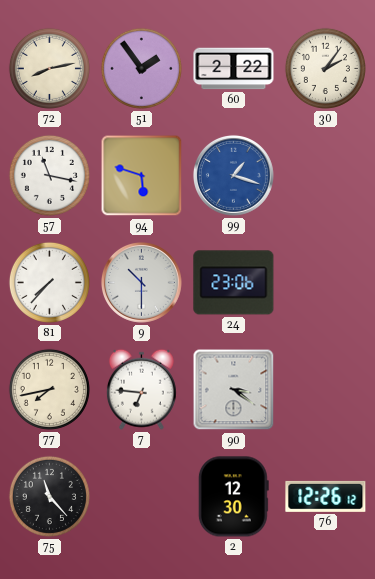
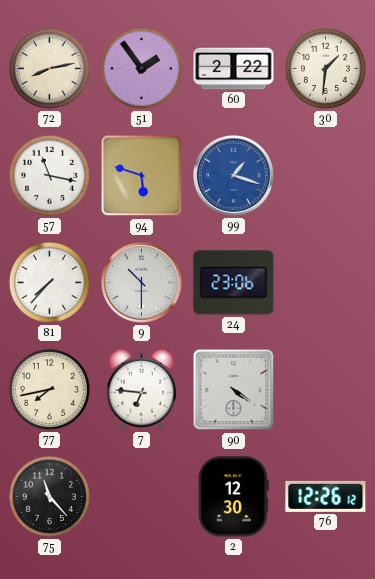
30: 2:06 -> 1:31
90: 3:21 -> 4:21
